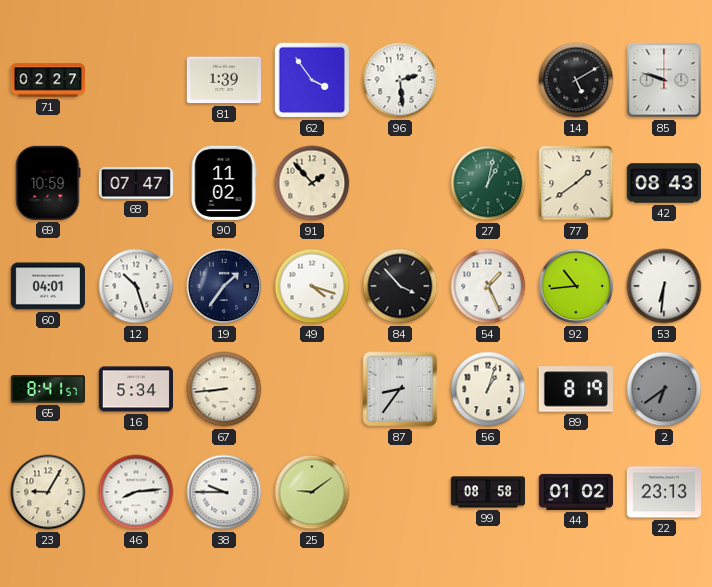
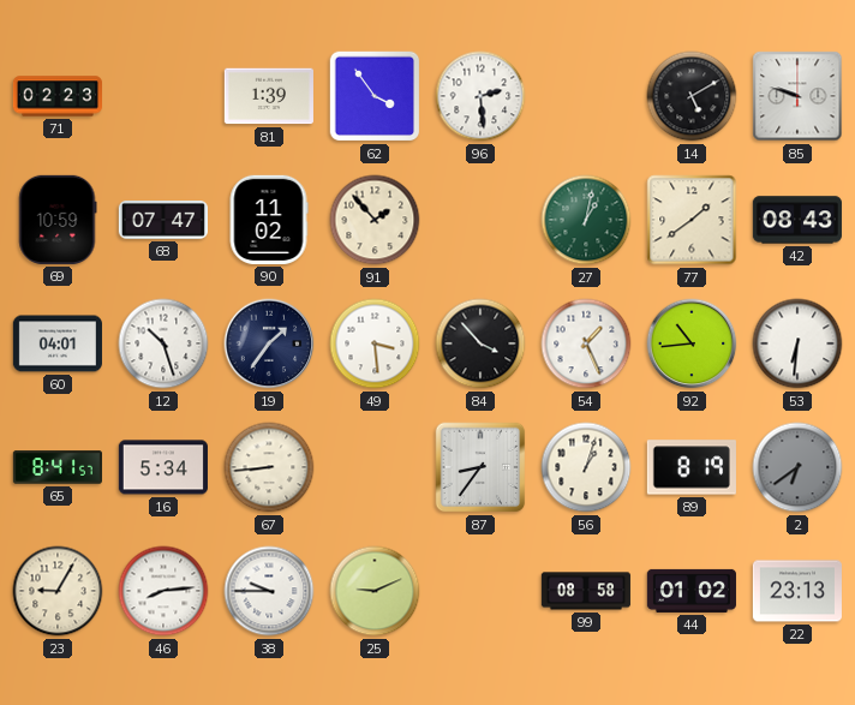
71: 02:27 -> 02:23
49: 4:18 -> 3:29
25: 9:09 -> 9:11
